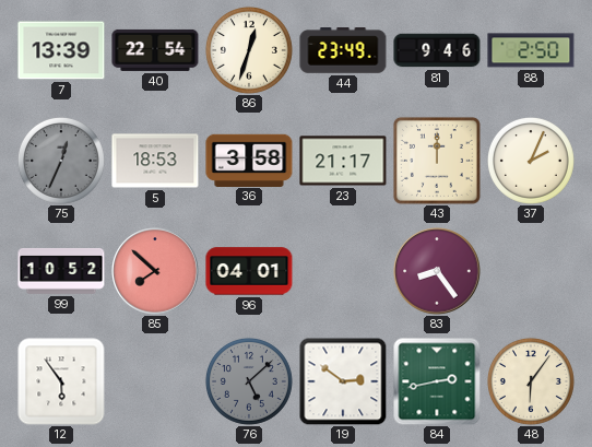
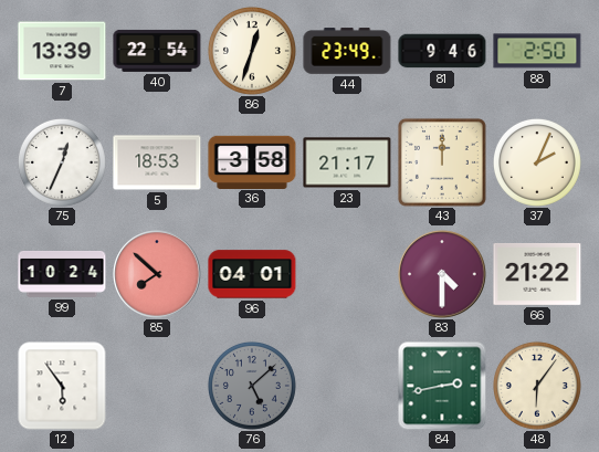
75 dial: grey -> white
99: 10:52 -> 10:24
83: 8:24 -> 4:30
66: none -> 21:22
19: 2:51 -> none
